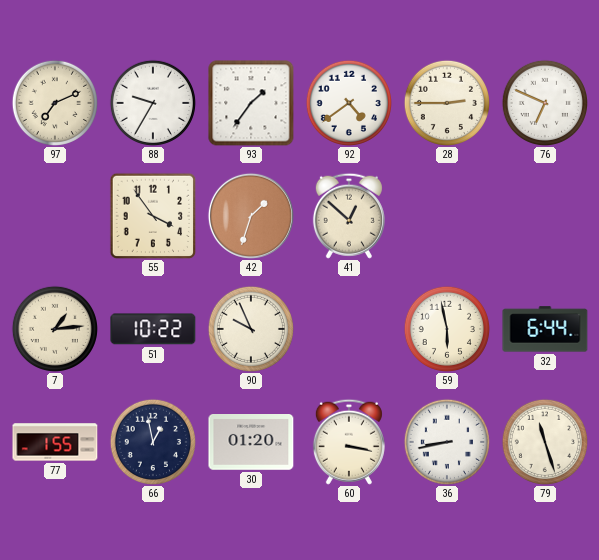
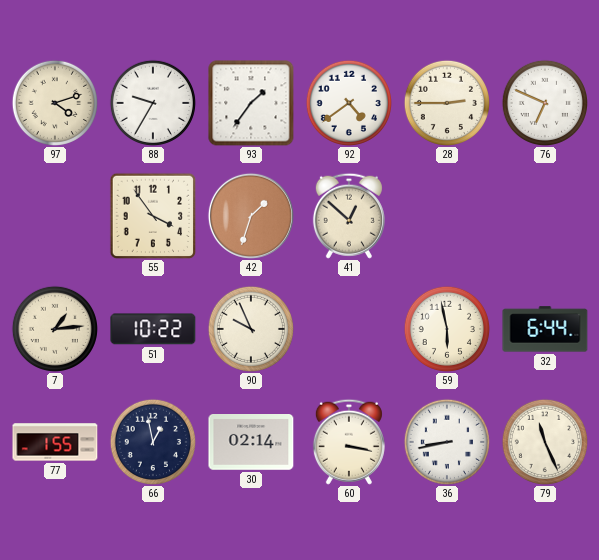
97: 7:11 -> 4:12
30: 01:20 -> 02:14
79: 11:27 -> 11:26
